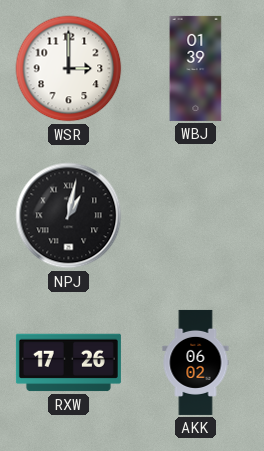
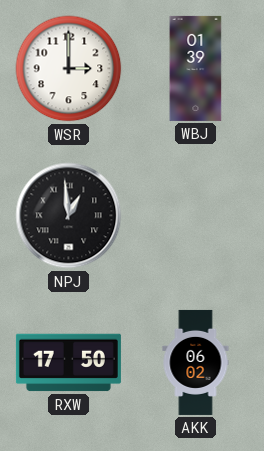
NPJ: 1:02 -> 12:59
RXW: 17:26 -> 17:50
